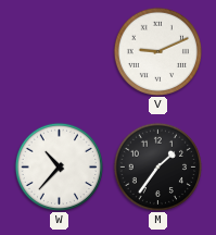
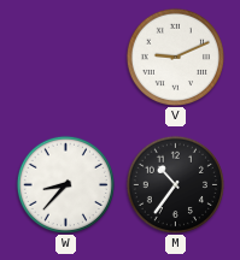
W: 10:37 -> 8:37
M: 1:36 -> 10:36
